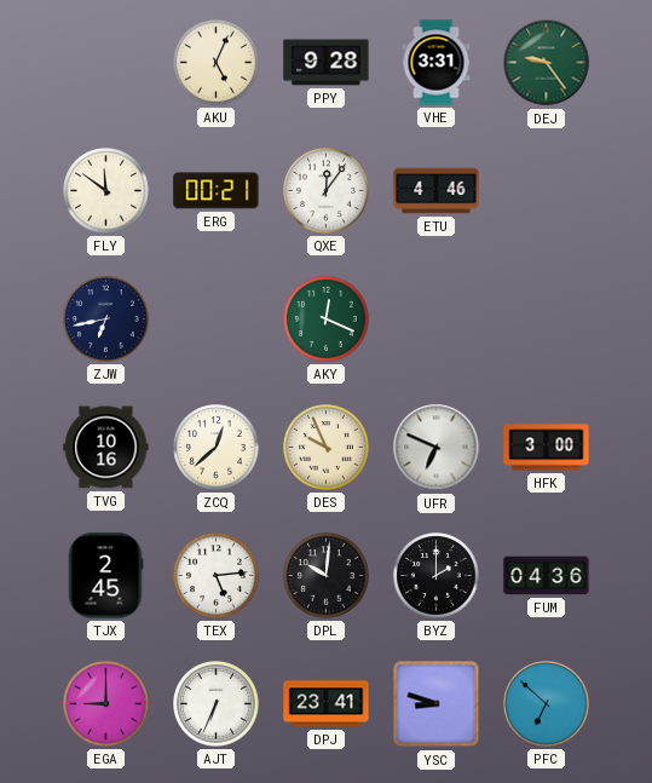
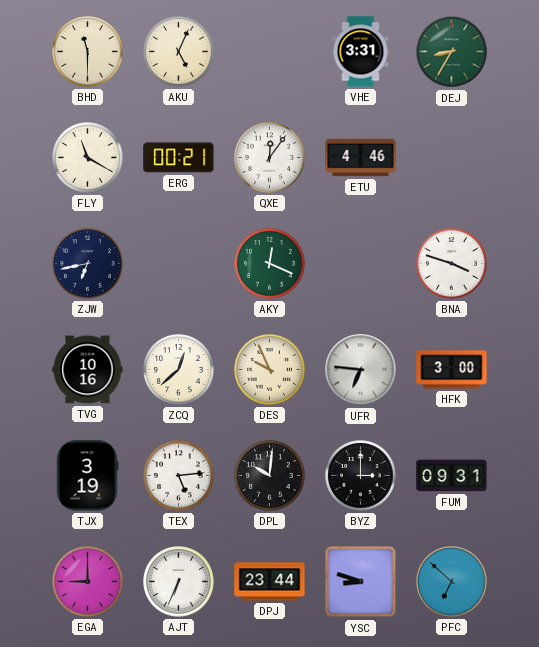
BHD: none -> 11:30
PPY: 9:28 -> none
DEJ: 9:24 -> 8:35
FLY: 11:51 -> 11:20
BNA: none -> 3:48
UFR: 6:49 -> 6:46
TJX: 2:45 -> 3:19
BYZ: 2:00 -> 3:00
FUM: 04:36 -> 09:31
DPJ: 23:41 -> 23:44
